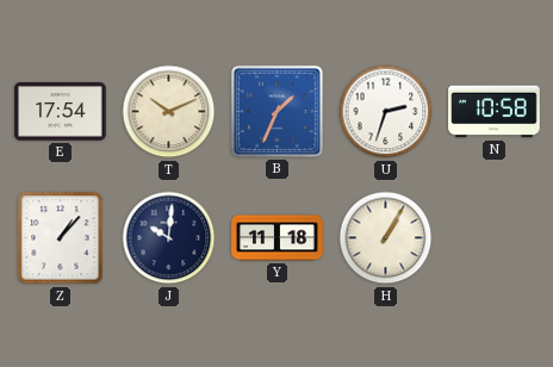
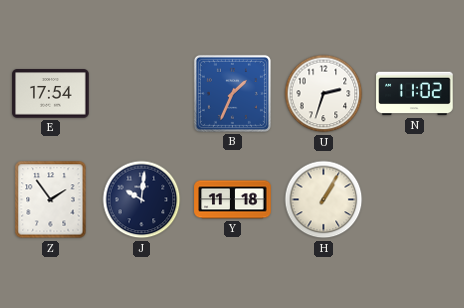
T: 10:11 -> none
N: 10:58 -> 11:02
Z: 1:07 -> 1:54
